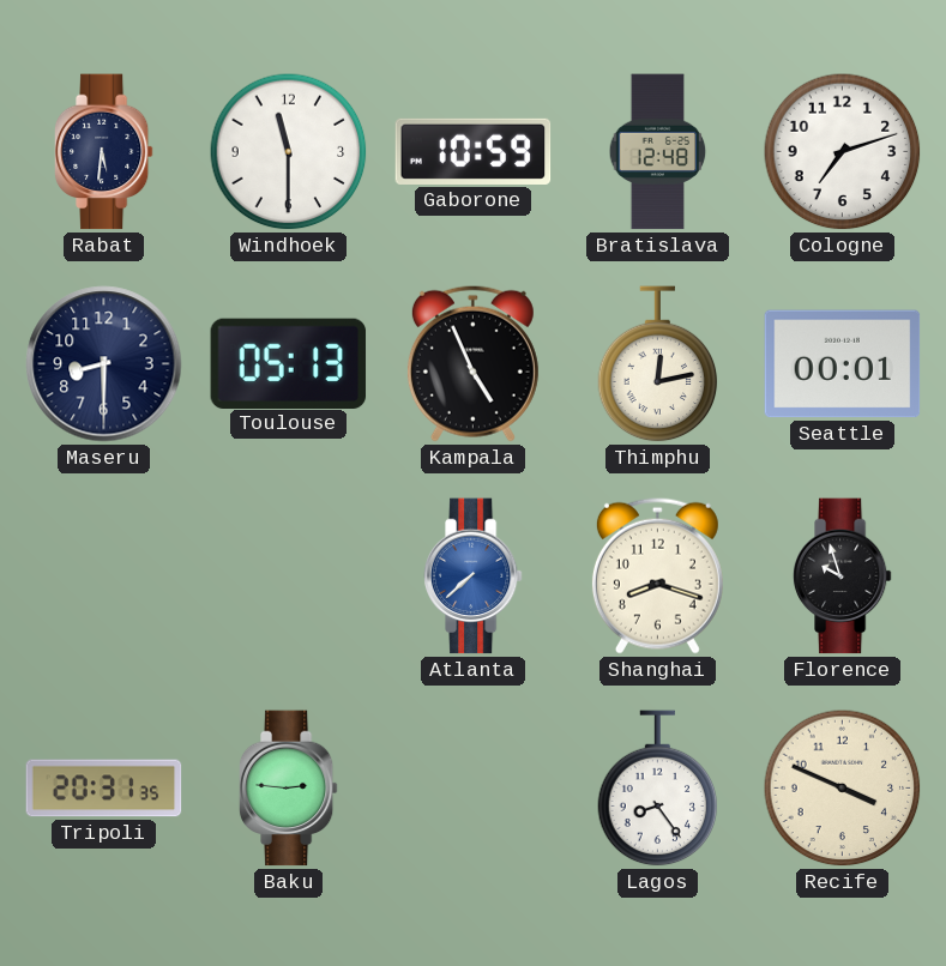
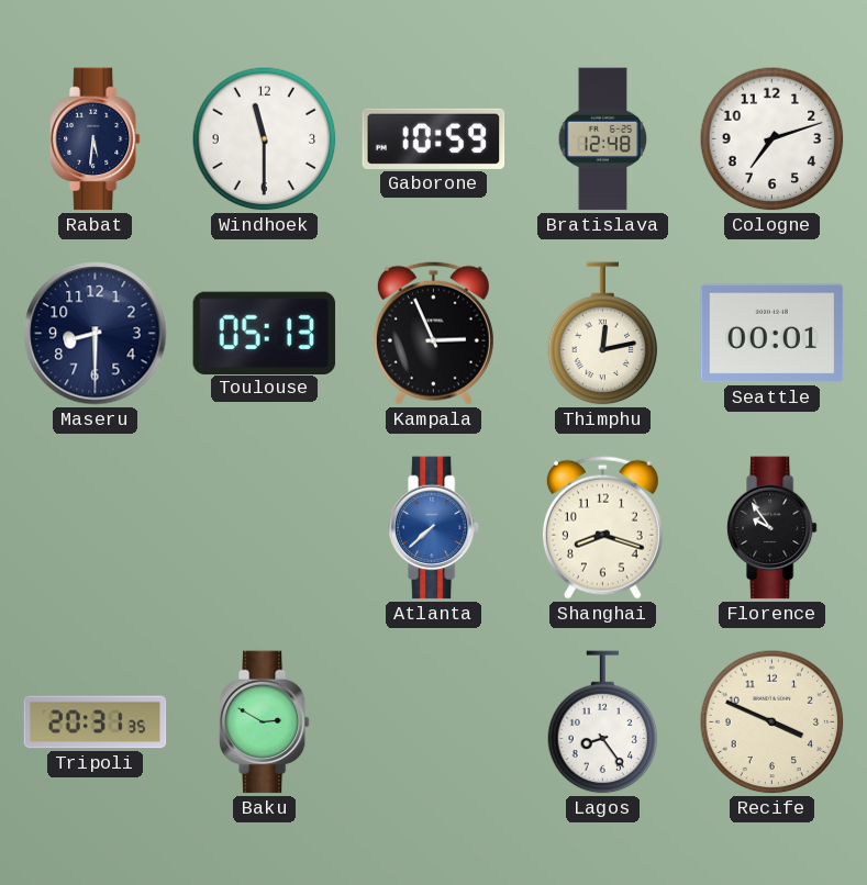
Kampala: 4:56 -> 2:56
Florence: 9:57 -> 9:54
Baku: 2:46 -> 2:50
